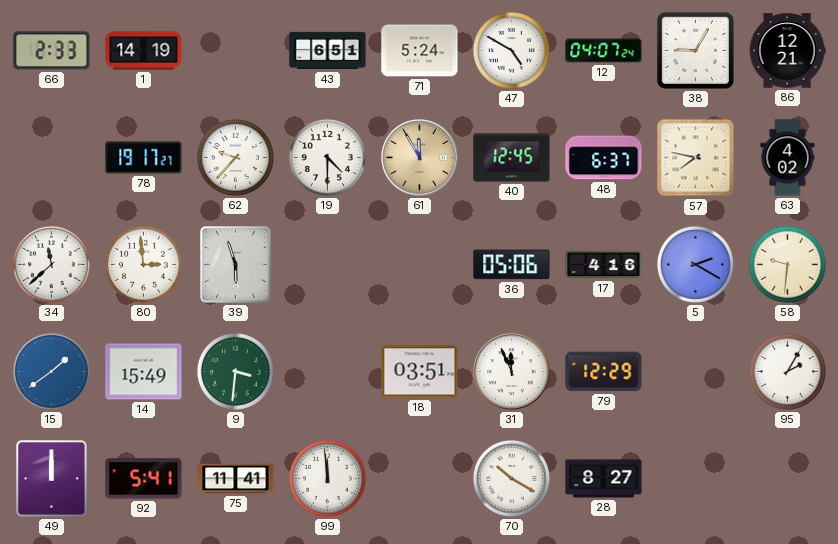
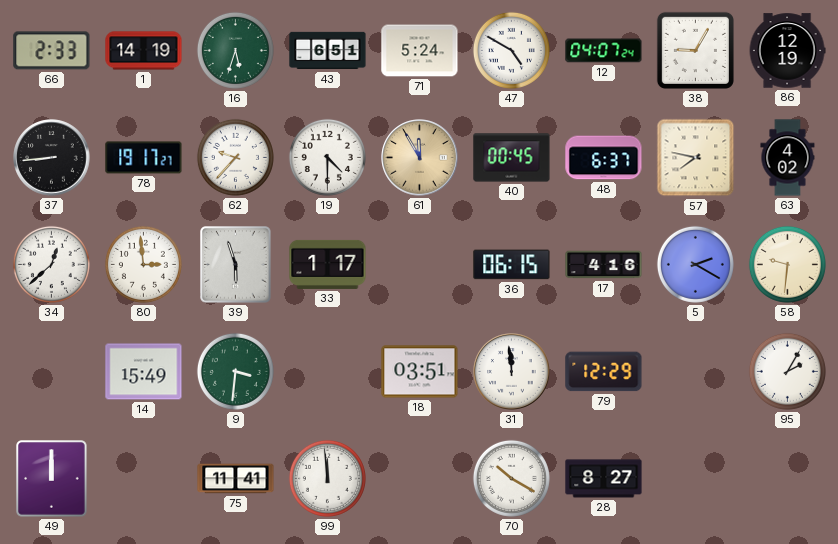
16: none -> 5:33
86: 12:21 -> 12:19
37: none -> 8:44
40: 12:45 -> 00:45
34: 11:38 -> 12:38
33: none -> 1:17
36: 05:06 -> 06:15
15: 1:39 -> none
31: 11:56 -> 11:59
92: 5:41 -> none
